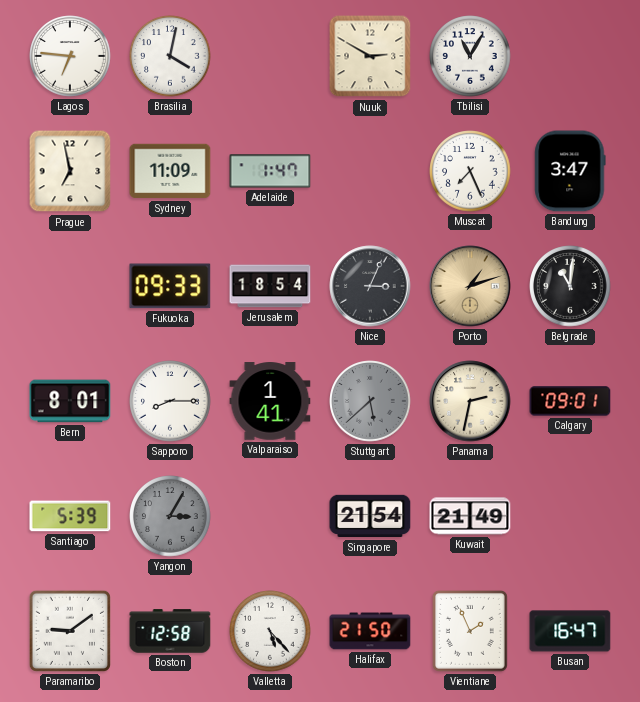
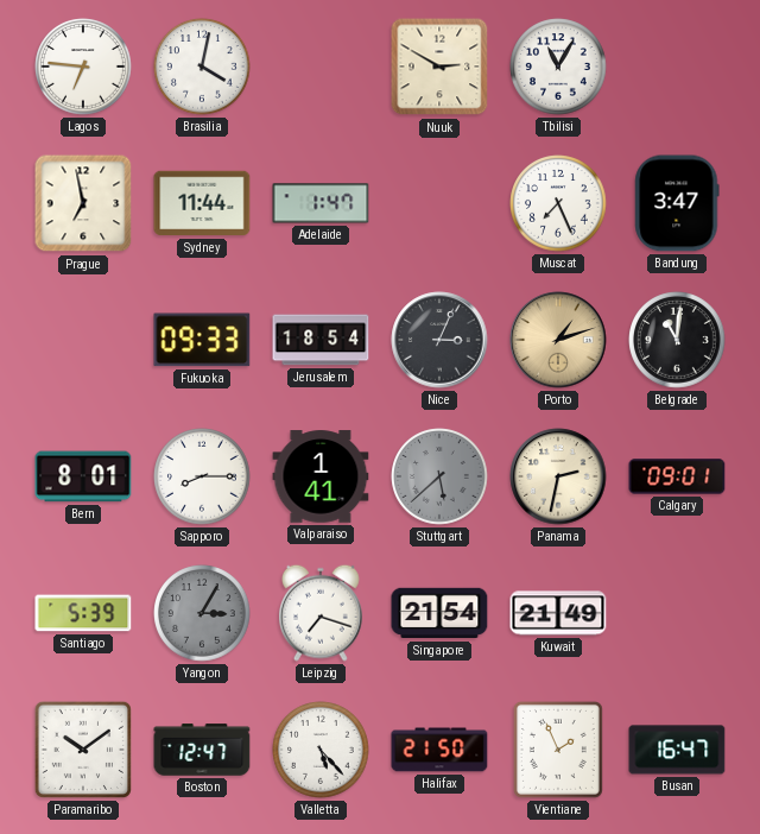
Sydney: 11:09 -> 11:44
Leipzig: none -> 7:18
Paramaribo: 9:09 -> 10:09
Boston: 12:58 -> 12:47
